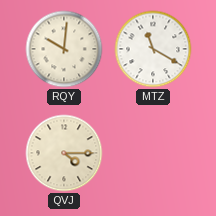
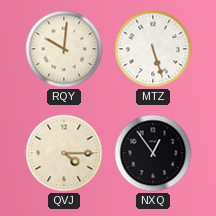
MTZ: 11:20 -> 5:27
NXQ: none -> 12:54
